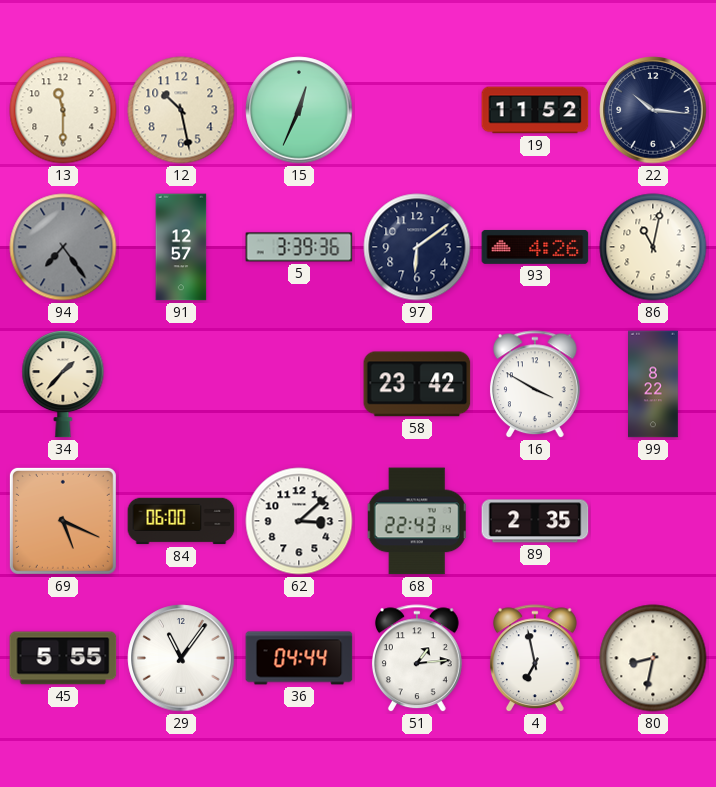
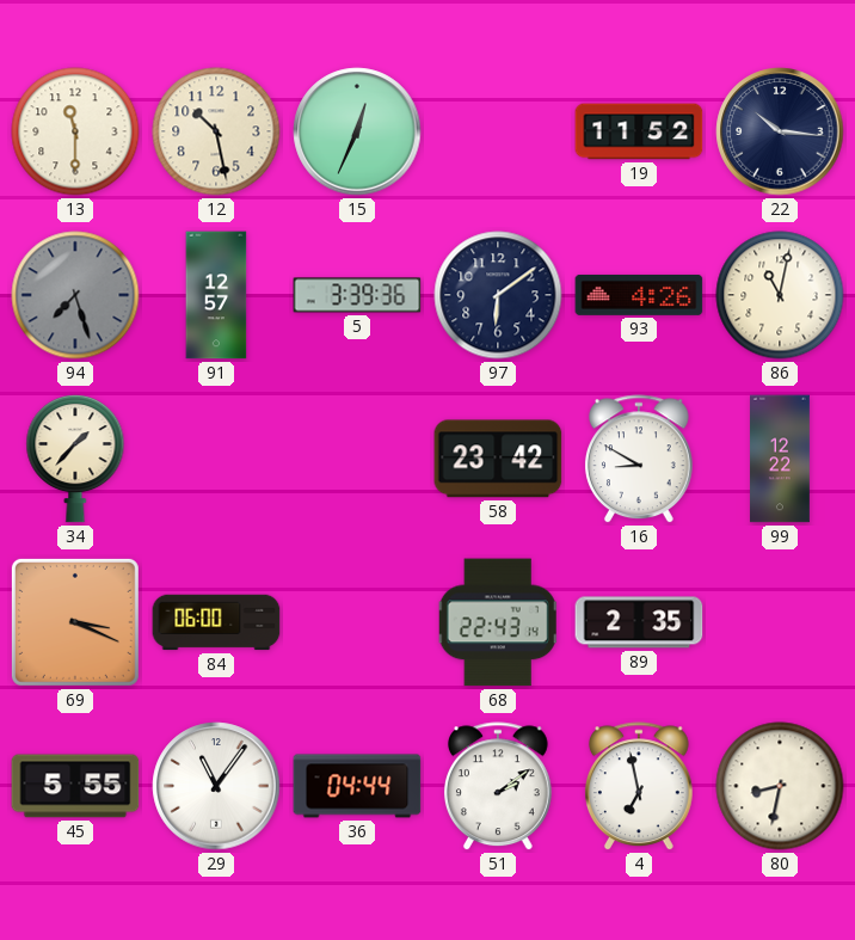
94: 7:24 -> 7:27
16: 3:50 -> 8:50
99: 8:22 -> 12:22
69: 5:19 -> 3:19
62: 3:08 -> none
51: 1:14 -> 2:09
